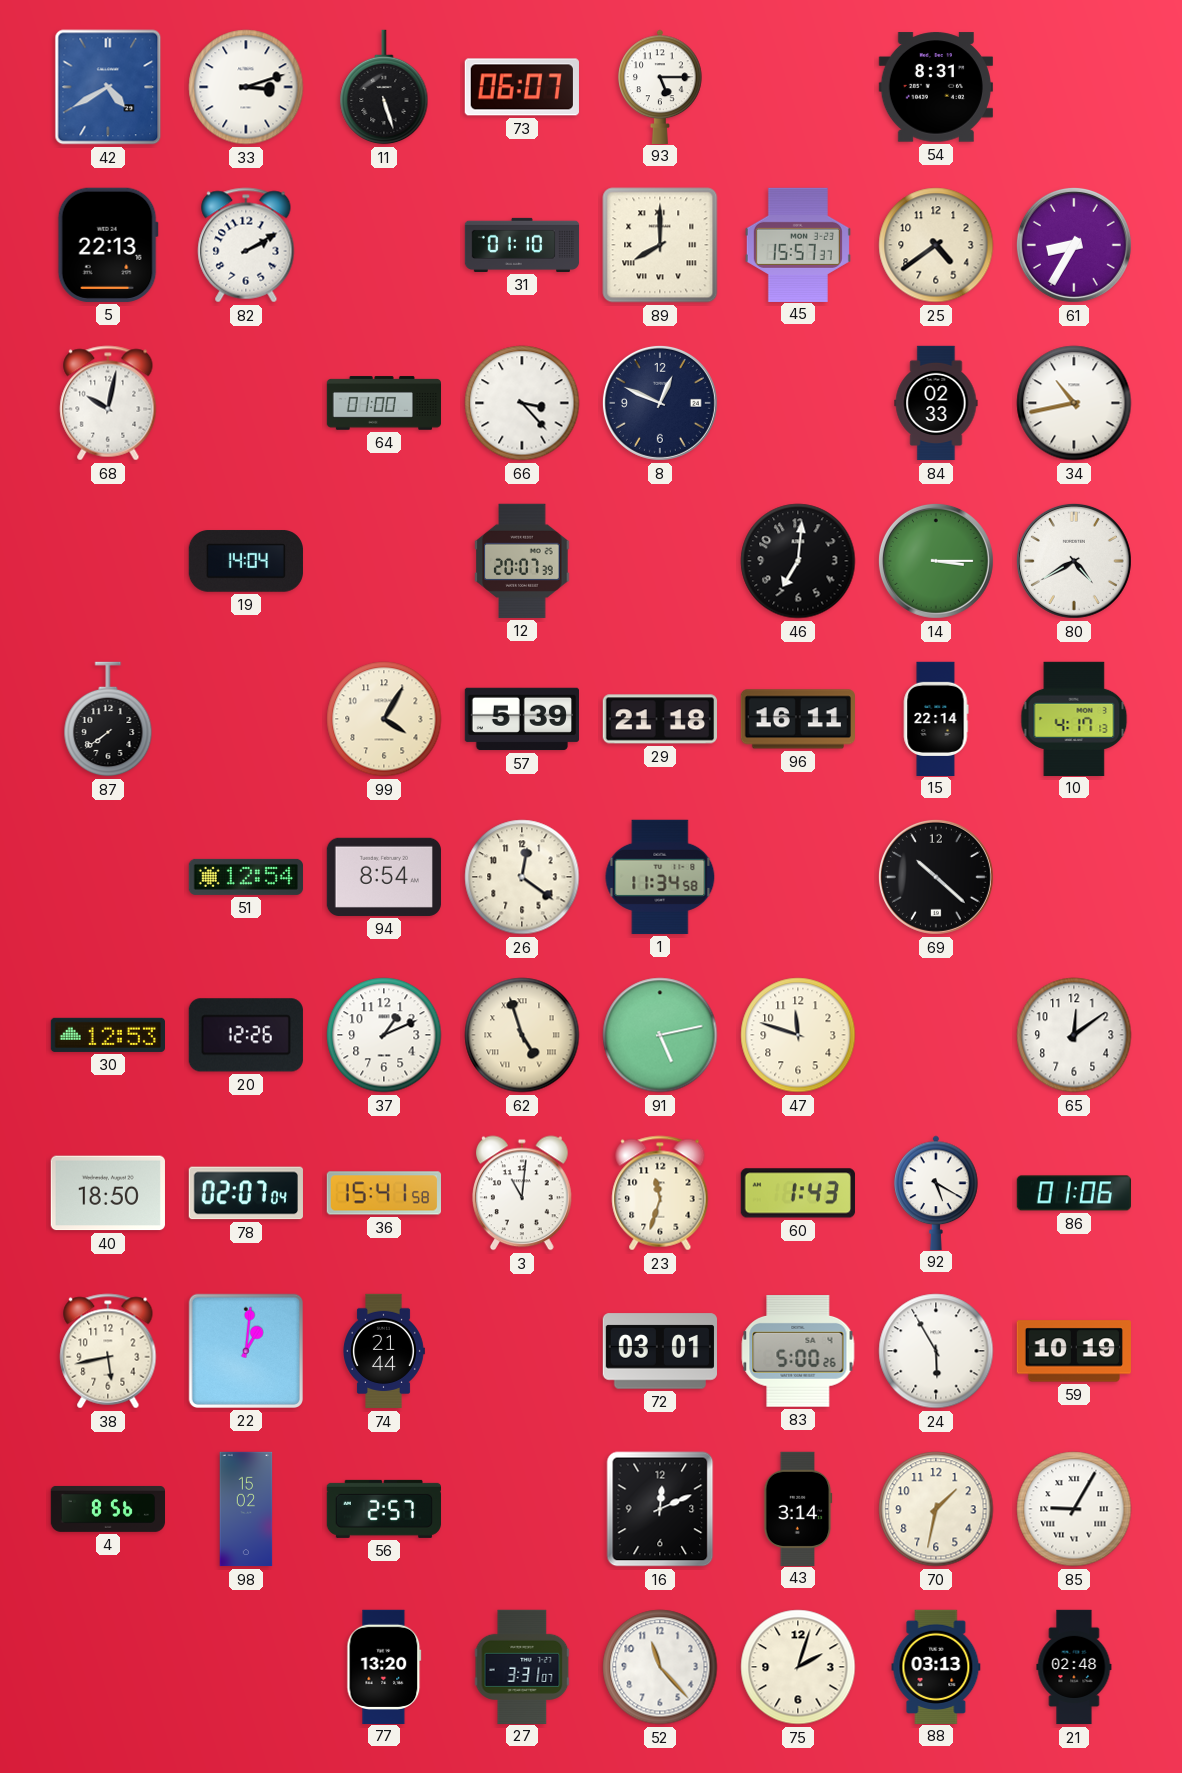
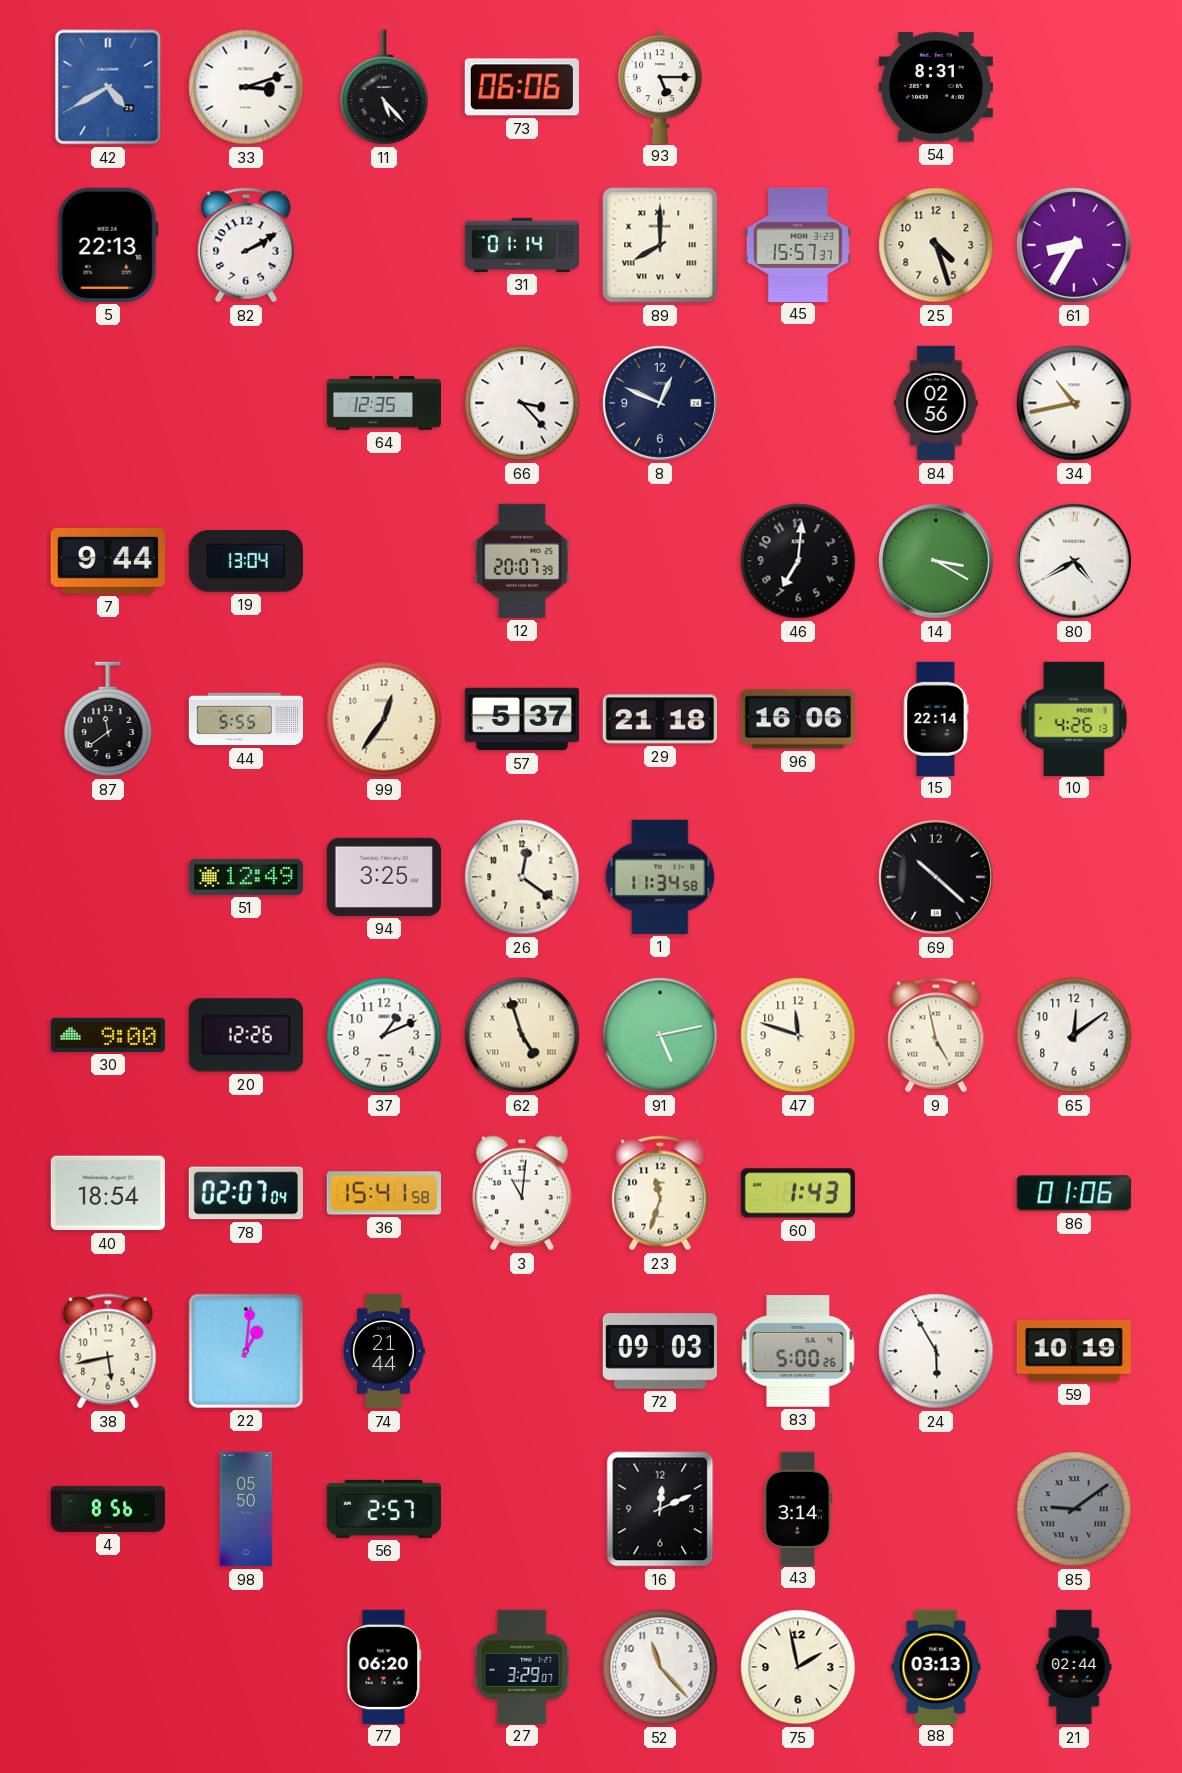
11: 5:27 -> 5:23
73: 06:07 -> 06:06
31: 01:10 -> 01:14
25: 4:39 -> 4:27
68: 10:02 -> none
64: 01:00 -> 12:35
84: 02:33 -> 02:56
7: none -> 9:44
19: 14:04 -> 13:04
14: 3:15 -> 3:20
87: 7:39 -> 11:39
44: none -> 5:55
99: 4:05 -> 12:36
57: 5:39 -> 5:37
96: 16:11 -> 16:06
10: 4:17 -> 4:26
51: 12:54 -> 12:49
94: 8:54 -> 3:25
30: 12:53 -> 9:00
9: none -> 4:58
40: 18:50 -> 18:54
92: 5:20 -> none
72: 03:01 -> 09:03
98: 15:02 -> 05:50
70: 1:32 -> none
85: 9:05 -> 9:09
85 dial: white -> grey
77: 13:20 -> 06:20
27: 3:31 -> 3:29
75: 2:03 -> 1:58
21: 02:48 -> 02:44
